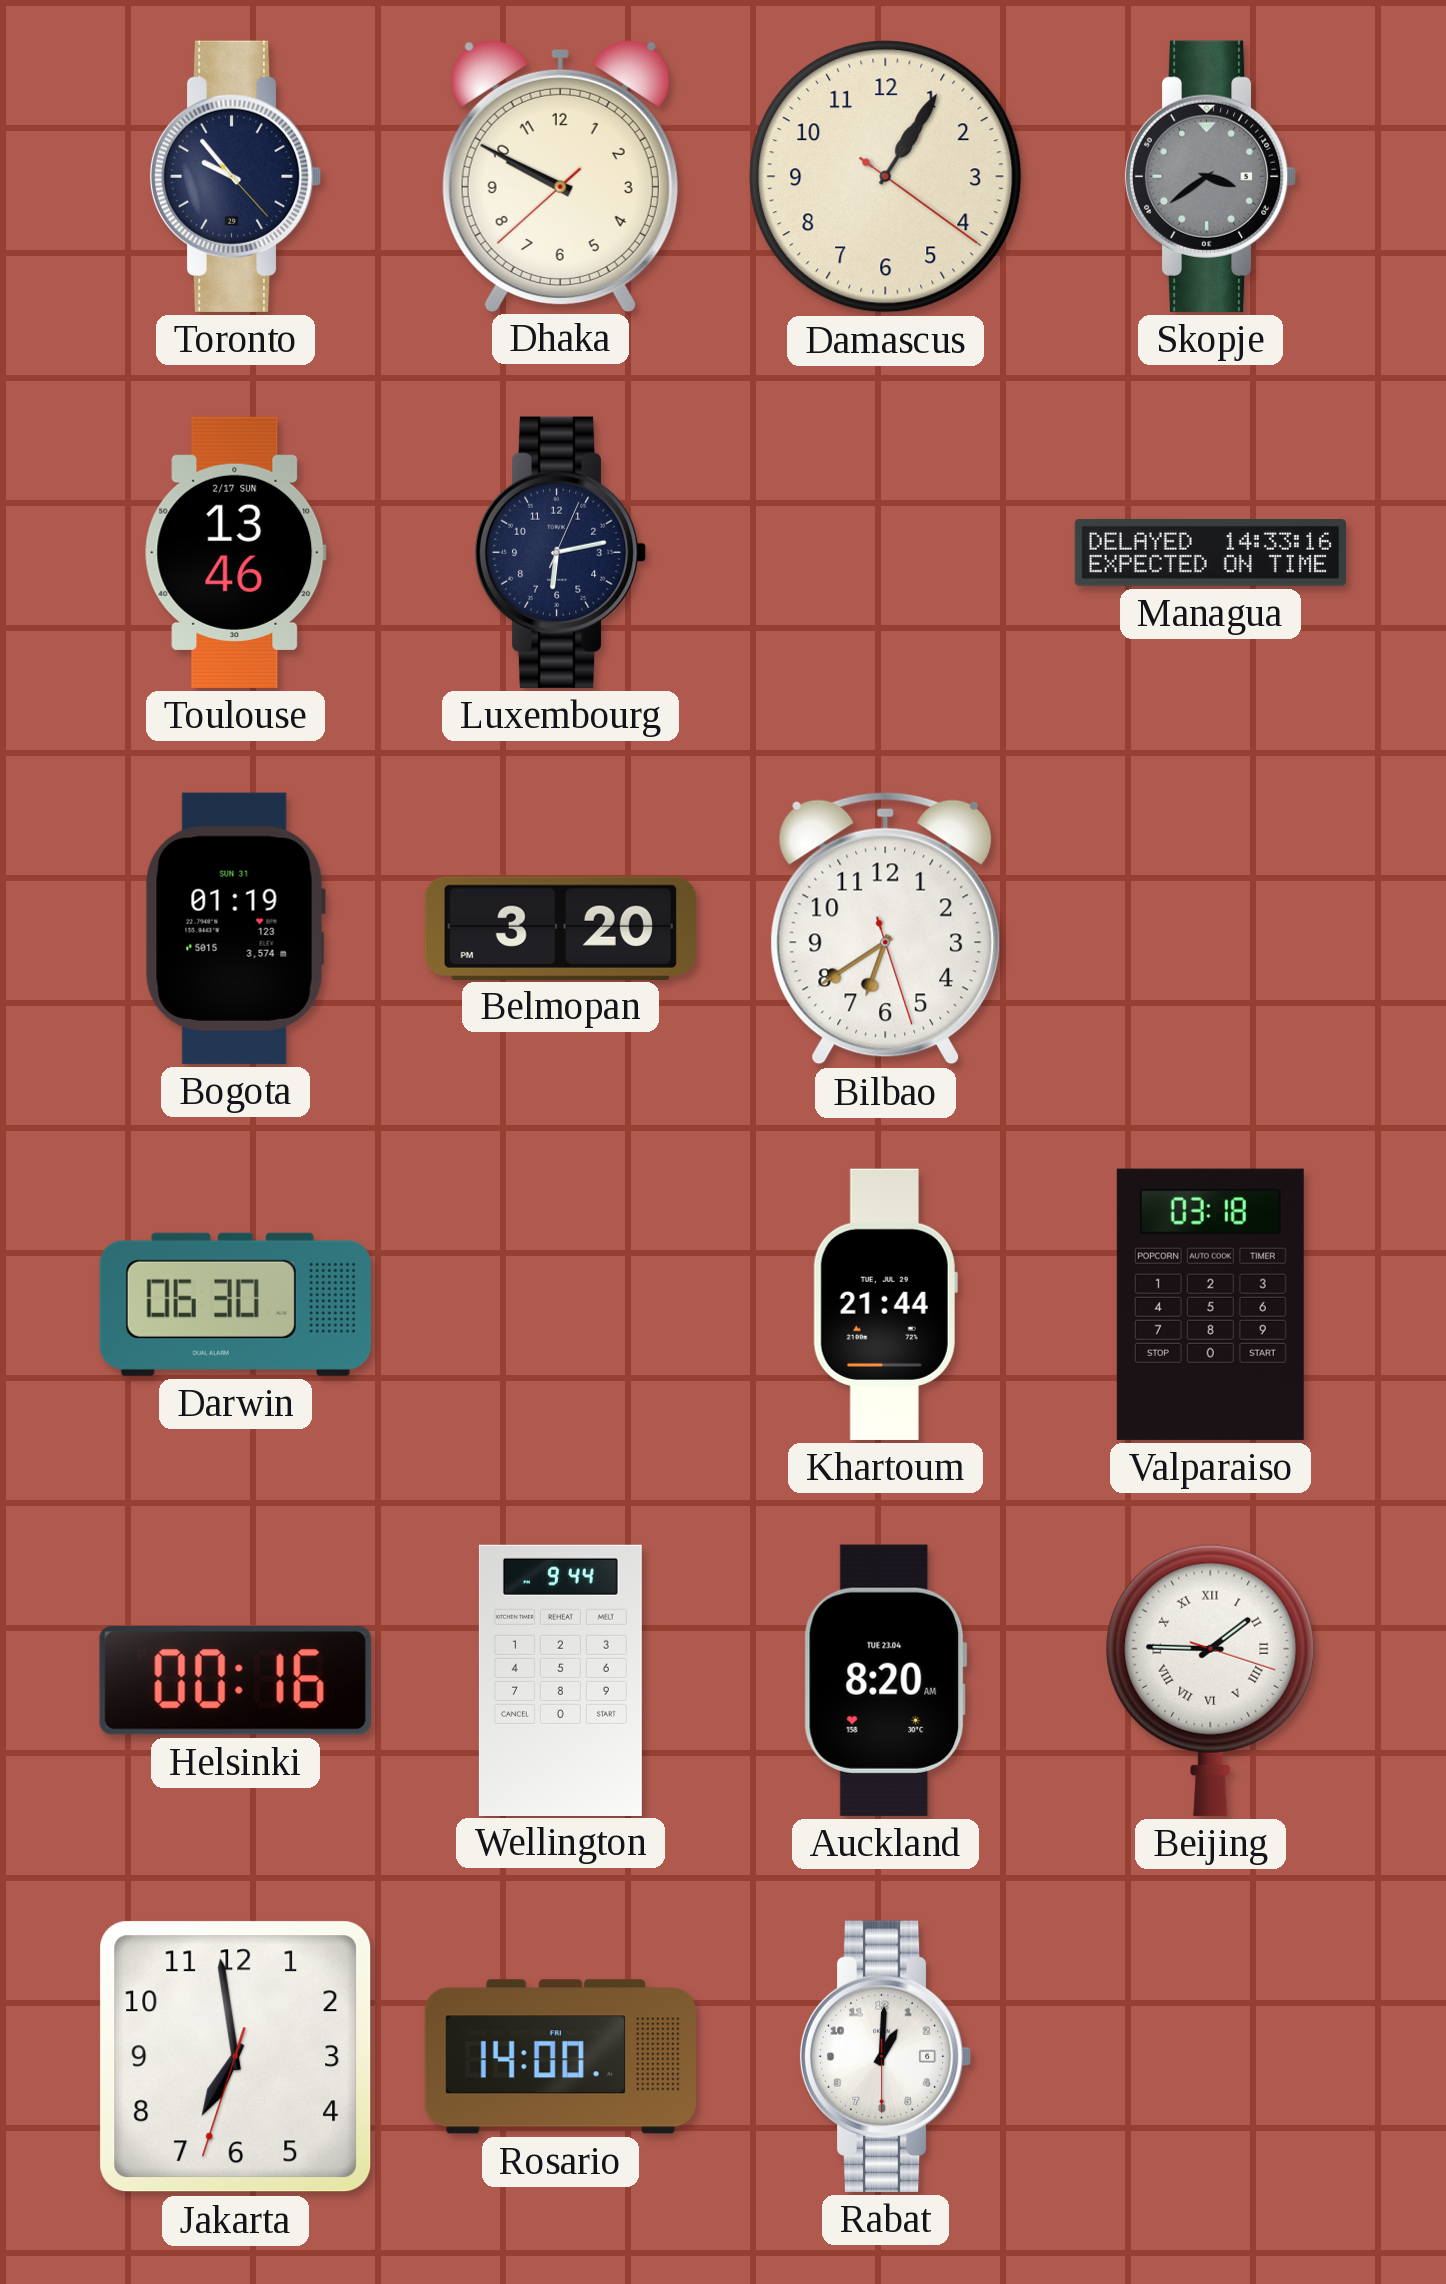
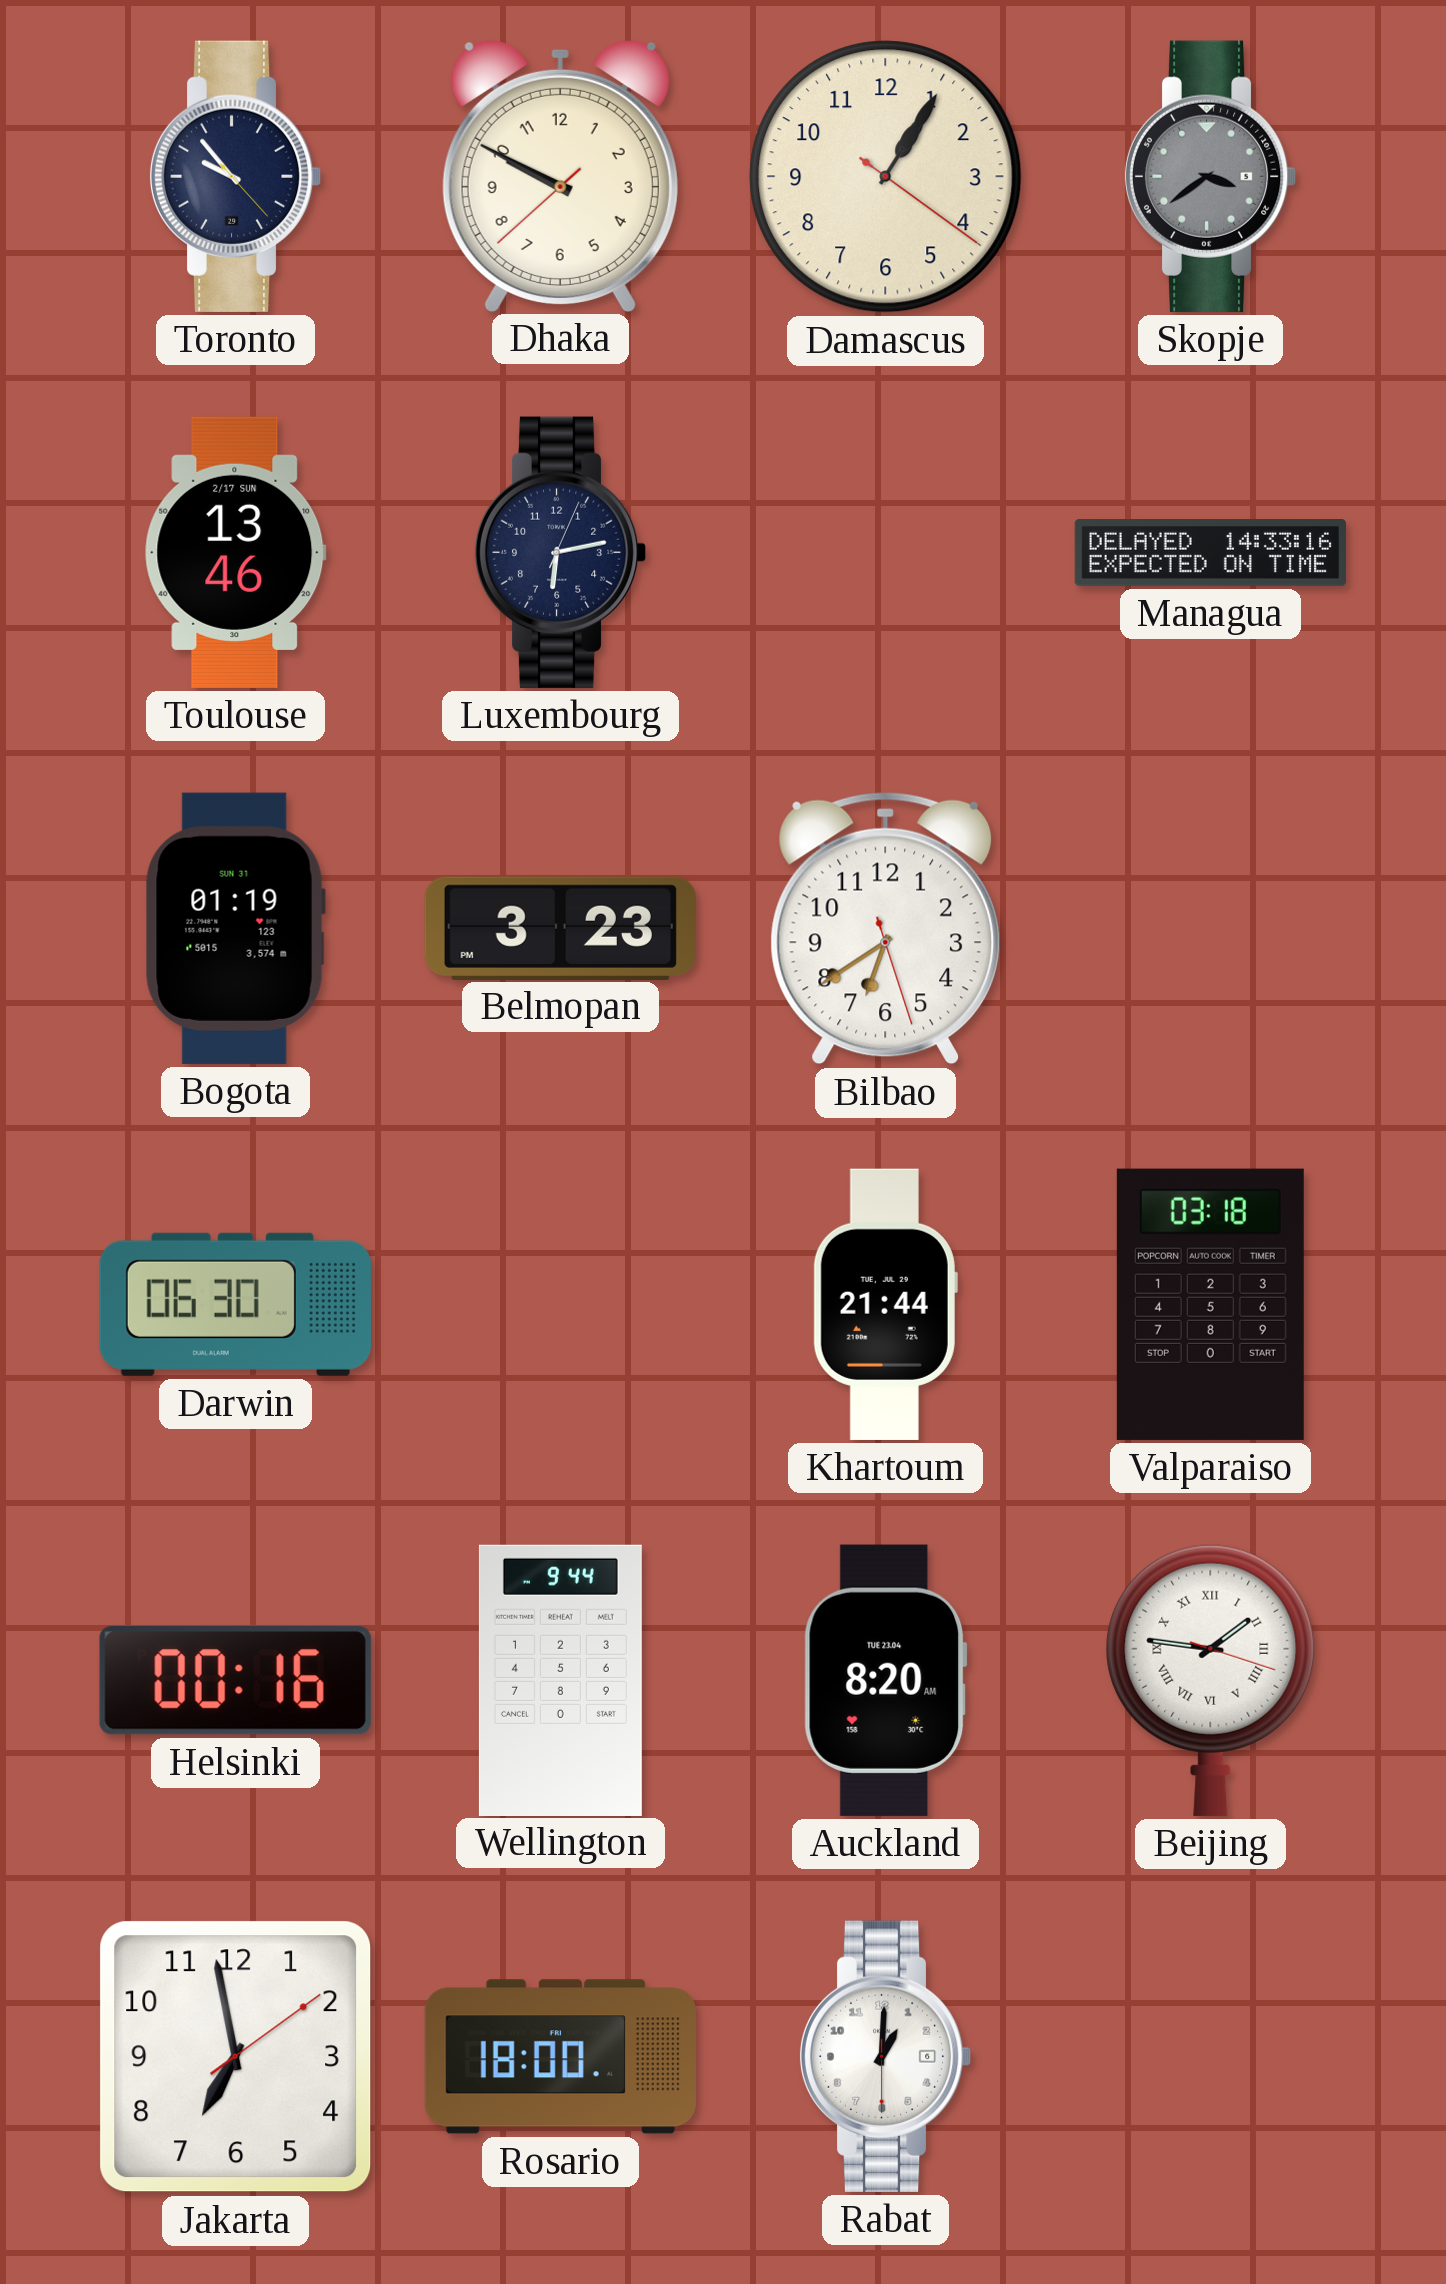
Belmopan: 3:20 -> 3:23
Beijing: 1:45 -> 1:46
Jakarta: 6:58:33 -> 6:58:09
Rosario: 14:00 -> 18:00
